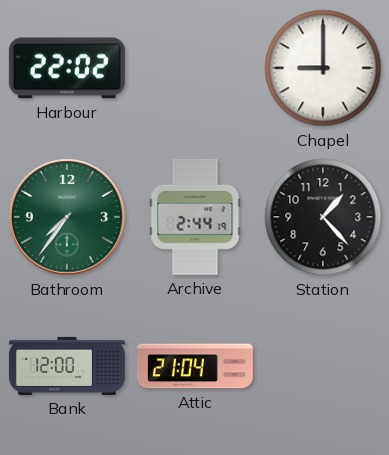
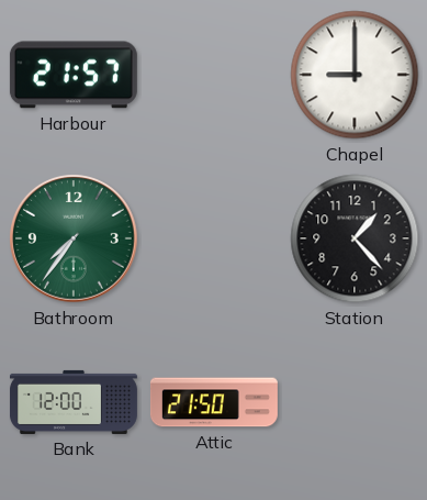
Harbour: 22:02 -> 21:57
Archive: 2:44 -> none
Attic: 21:04 -> 21:50
